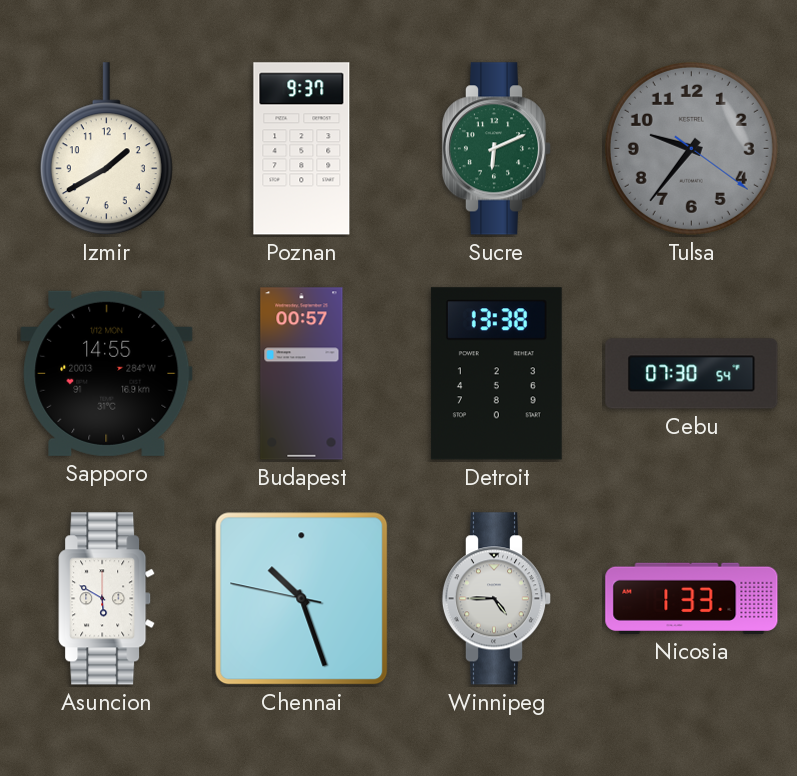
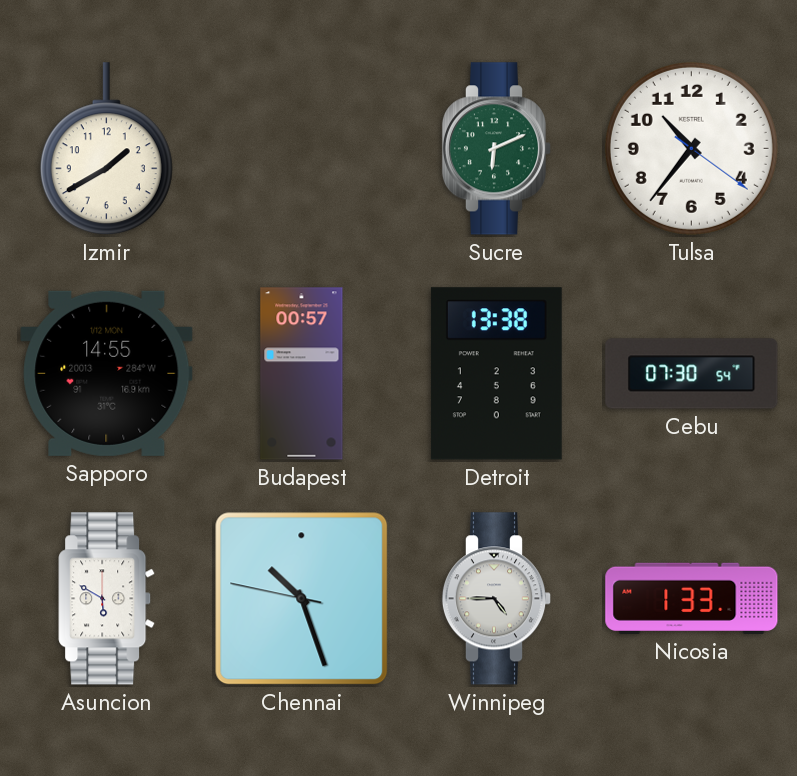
Poznan: 9:37 -> none
Tulsa: 9:36 -> 10:36
Tulsa dial: grey -> white
